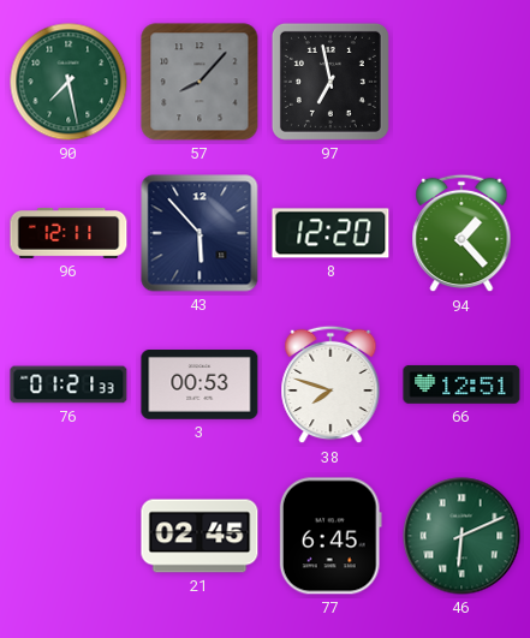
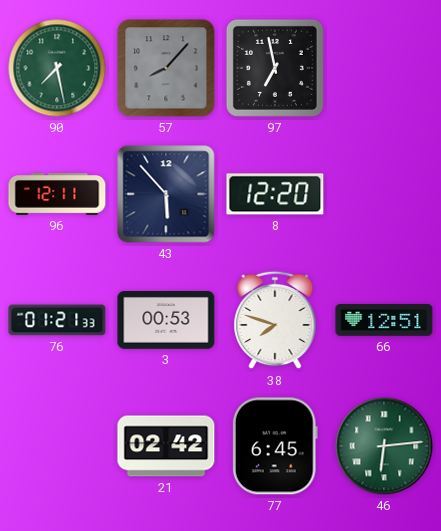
94: 1:23 -> none
21: 02:45 -> 02:42
46: 6:11 -> 6:14
